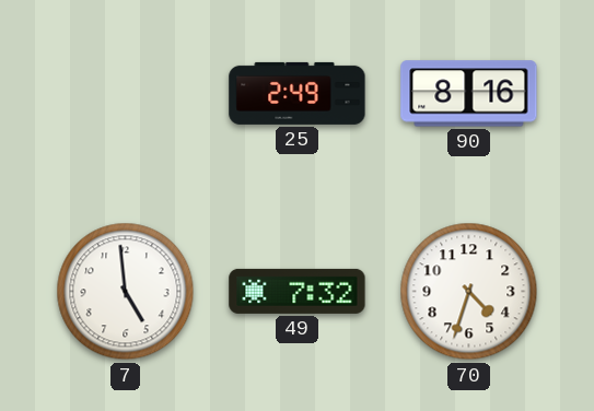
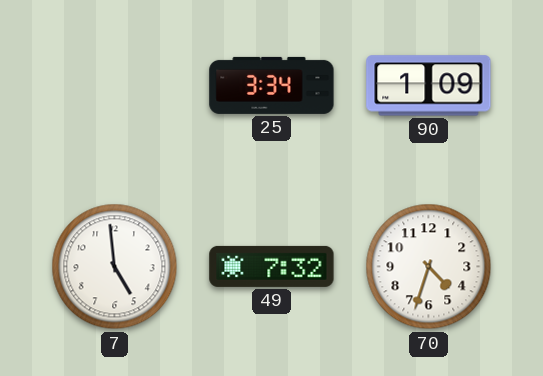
25: 2:49 -> 3:34
90: 8:16 -> 1:09
